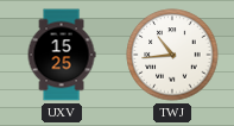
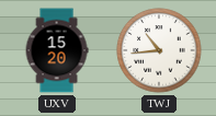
UXV: 15:25 -> 15:20
